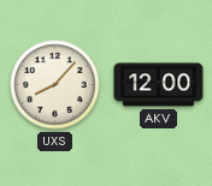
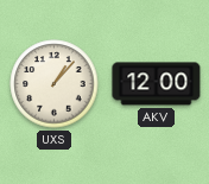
UXS: 8:07 -> 1:07
